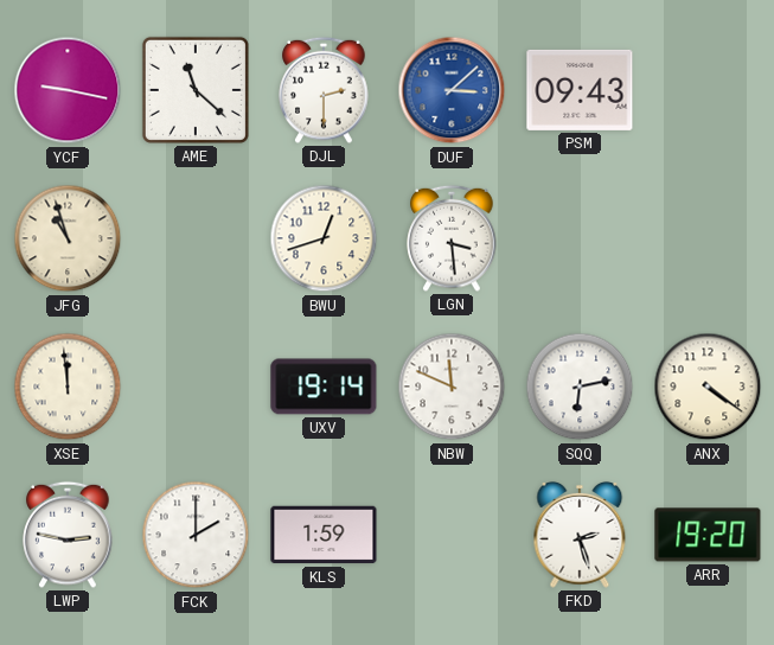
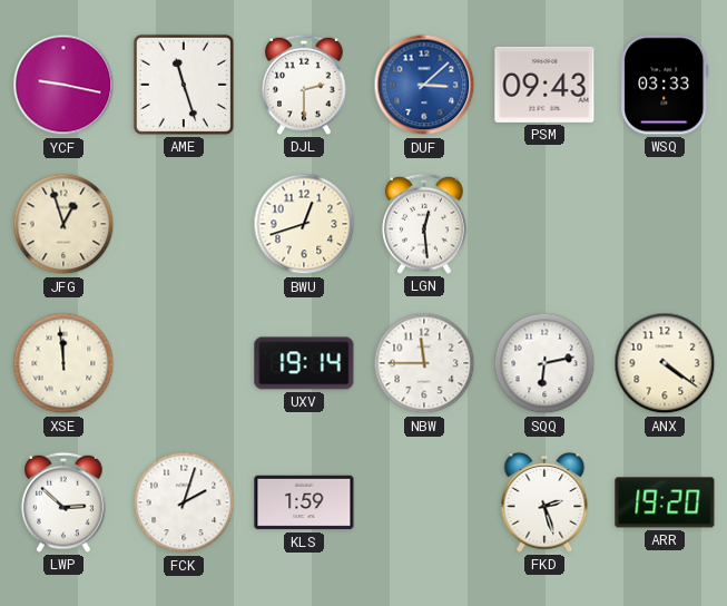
AME: 11:22 -> 11:27
WSQ: none -> 03:33
JFG: 10:57 -> 12:57
LGN: 3:29 -> 12:29
NBW: 11:49 -> 11:45
LWP: 2:47 -> 2:52
FCK: 2:00 -> 2:03
